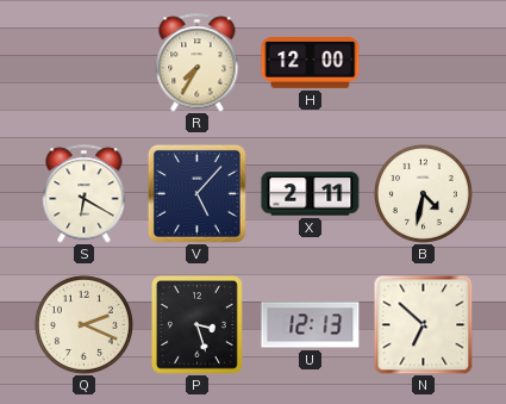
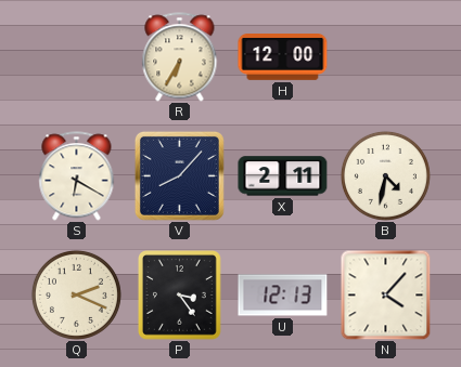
R: 7:35 -> 6:35
V: 5:07 -> 8:07
P: 3:27 -> 3:24
N: 6:52 -> 4:07
